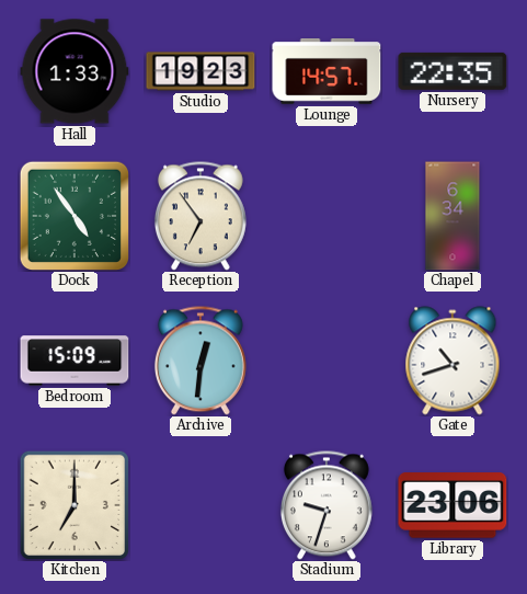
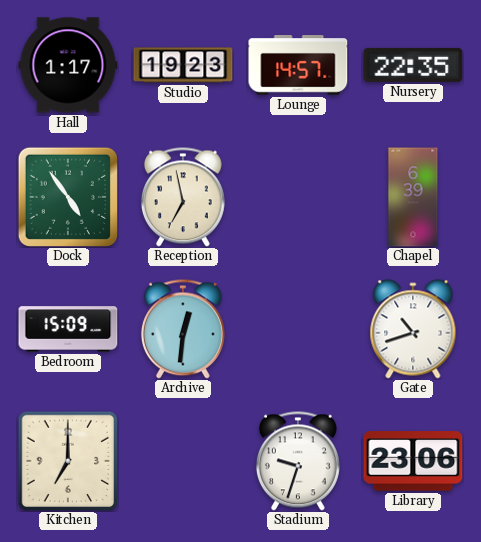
Hall: 1:33 -> 1:17
Reception: 6:54 -> 6:58
Chapel: 6:34 -> 6:39
